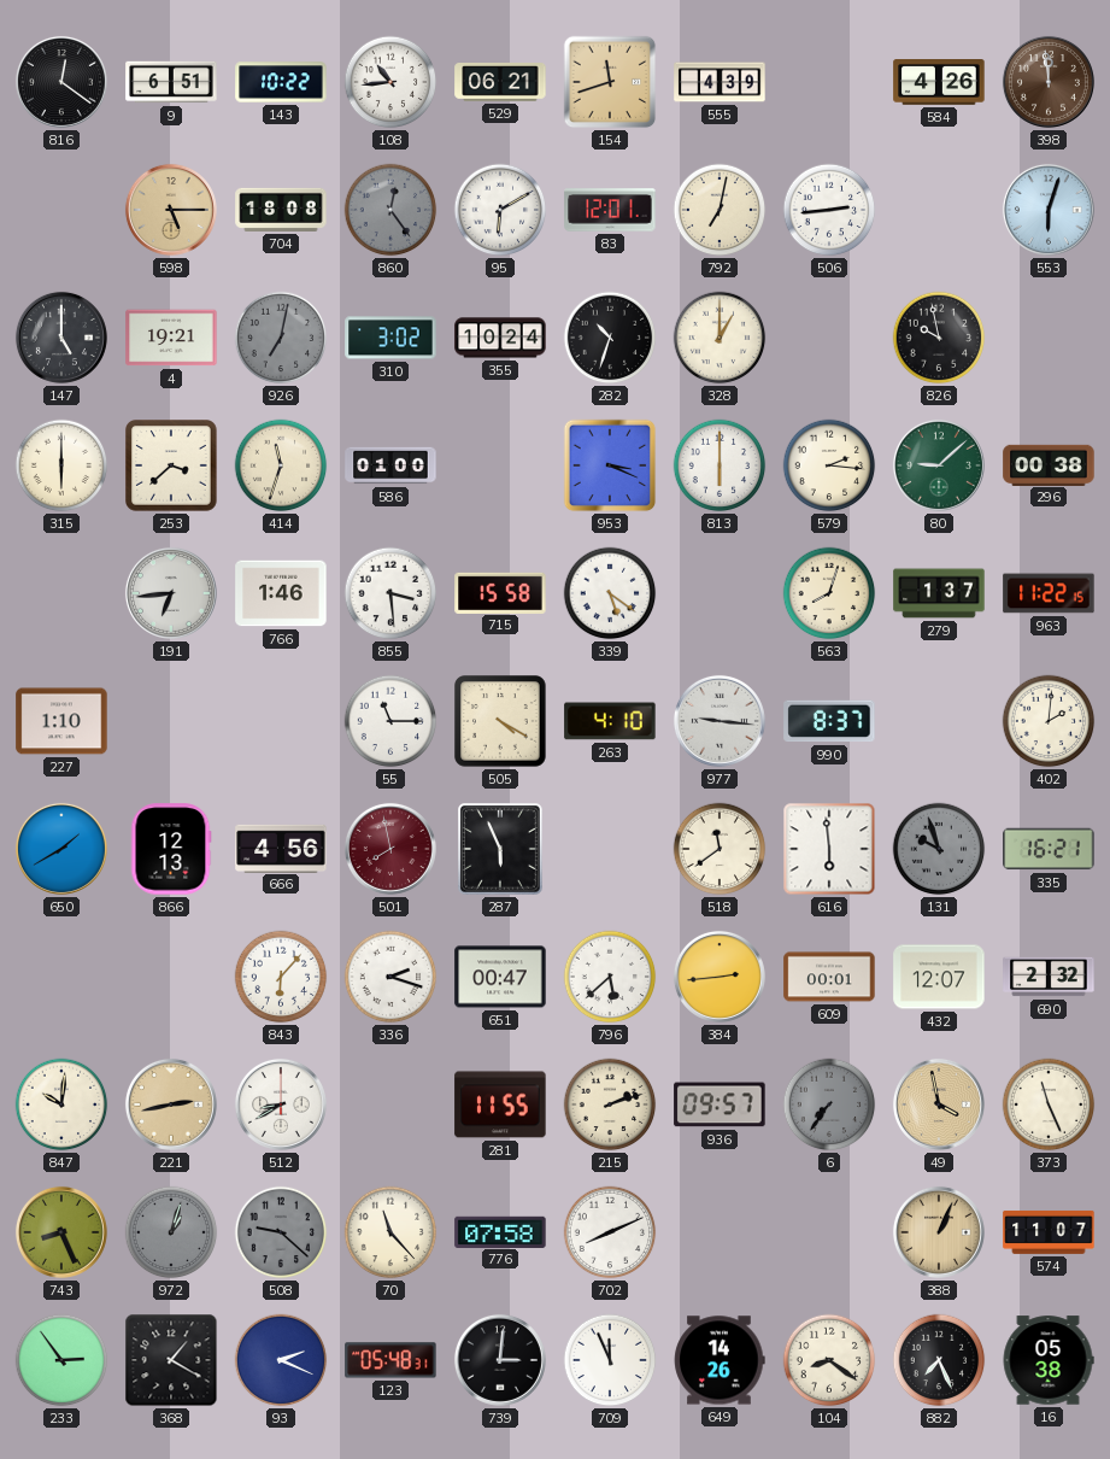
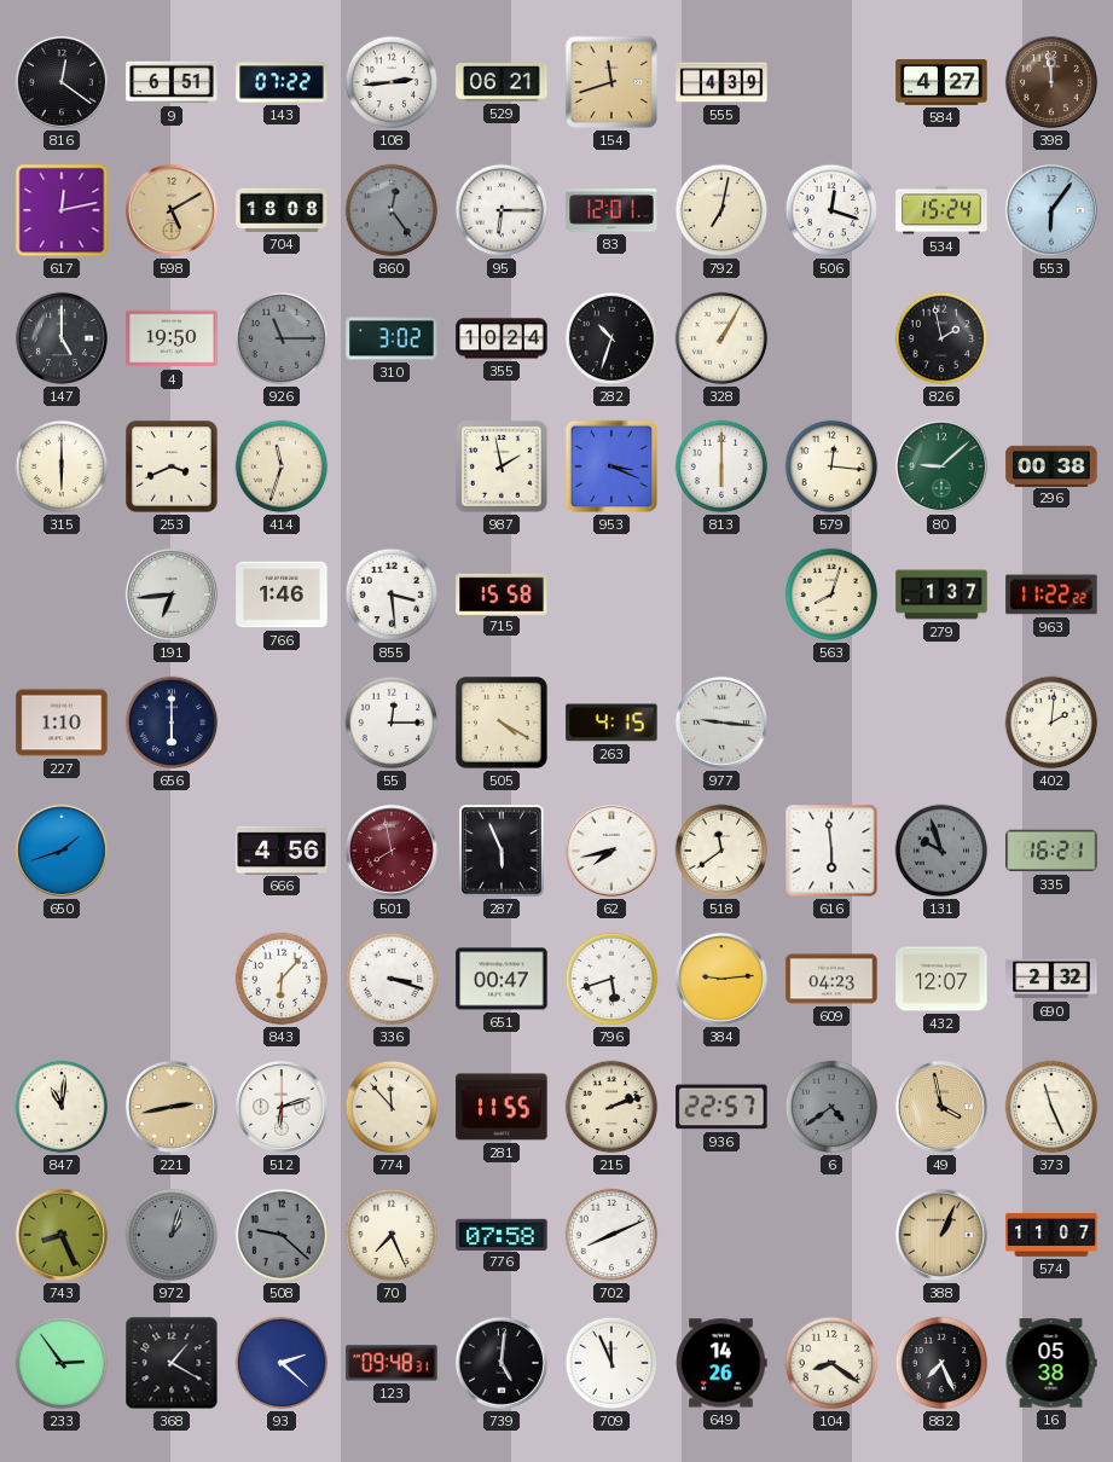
143: 10:22 -> 07:22
108: 10:44 -> 2:44
584: 4:26 -> 4:27
617: none -> 12:13
598: 5:15 -> 5:10
95: 6:10 -> 6:15
506: 2:44 -> 12:18
534: none -> 15:24
553: 6:03 -> 6:06
4: 19:21 -> 19:50
926: 7:02 -> 11:15
328: 1:00 -> 1:05
826: 9:58 -> 1:58
253: 3:38 -> 3:41
586: 01:00 -> none
987: none -> 1:58
579: 2:16 -> 12:16
339: 5:21 -> none
963: 11:22:15 -> 11:22:22
656: none -> 6:00
55: 11:15 -> 12:15
263: 4:10 -> 4:15
990: 8:37 -> none
650: 1:40 -> 1:42
866: 12:13 -> none
62: none -> 7:43
336: 2:18 -> 3:18
796: 5:38 -> 5:42
384: 2:44 -> 9:14
609: 00:01 -> 04:23
847: 10:01 -> 11:01
512: 8:40 -> 6:12
774: none -> 11:53
936: 09:57 -> 22:57
6: 7:36 -> 4:39
70: 11:23 -> 7:26
93: 2:19 -> 2:22
123: 05:48 -> 09:48
739: 3:01 -> 5:01
